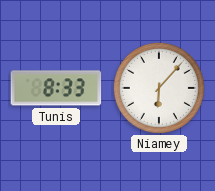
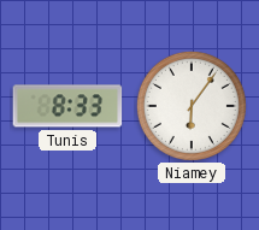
Niamey: 6:07 -> 6:06
